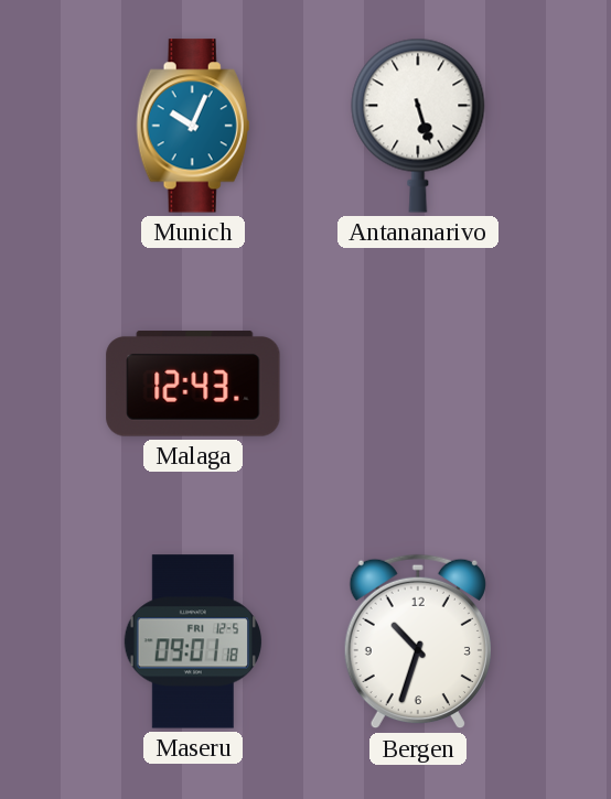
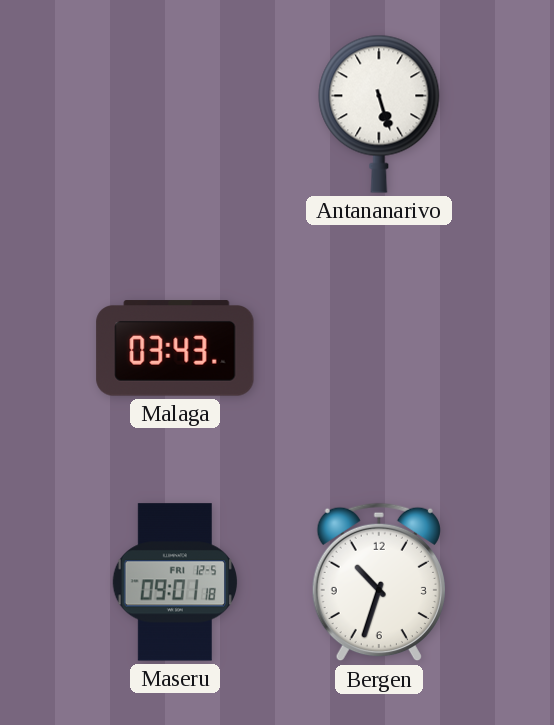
Munich: 10:04 -> none
Malaga: 12:43 -> 03:43
